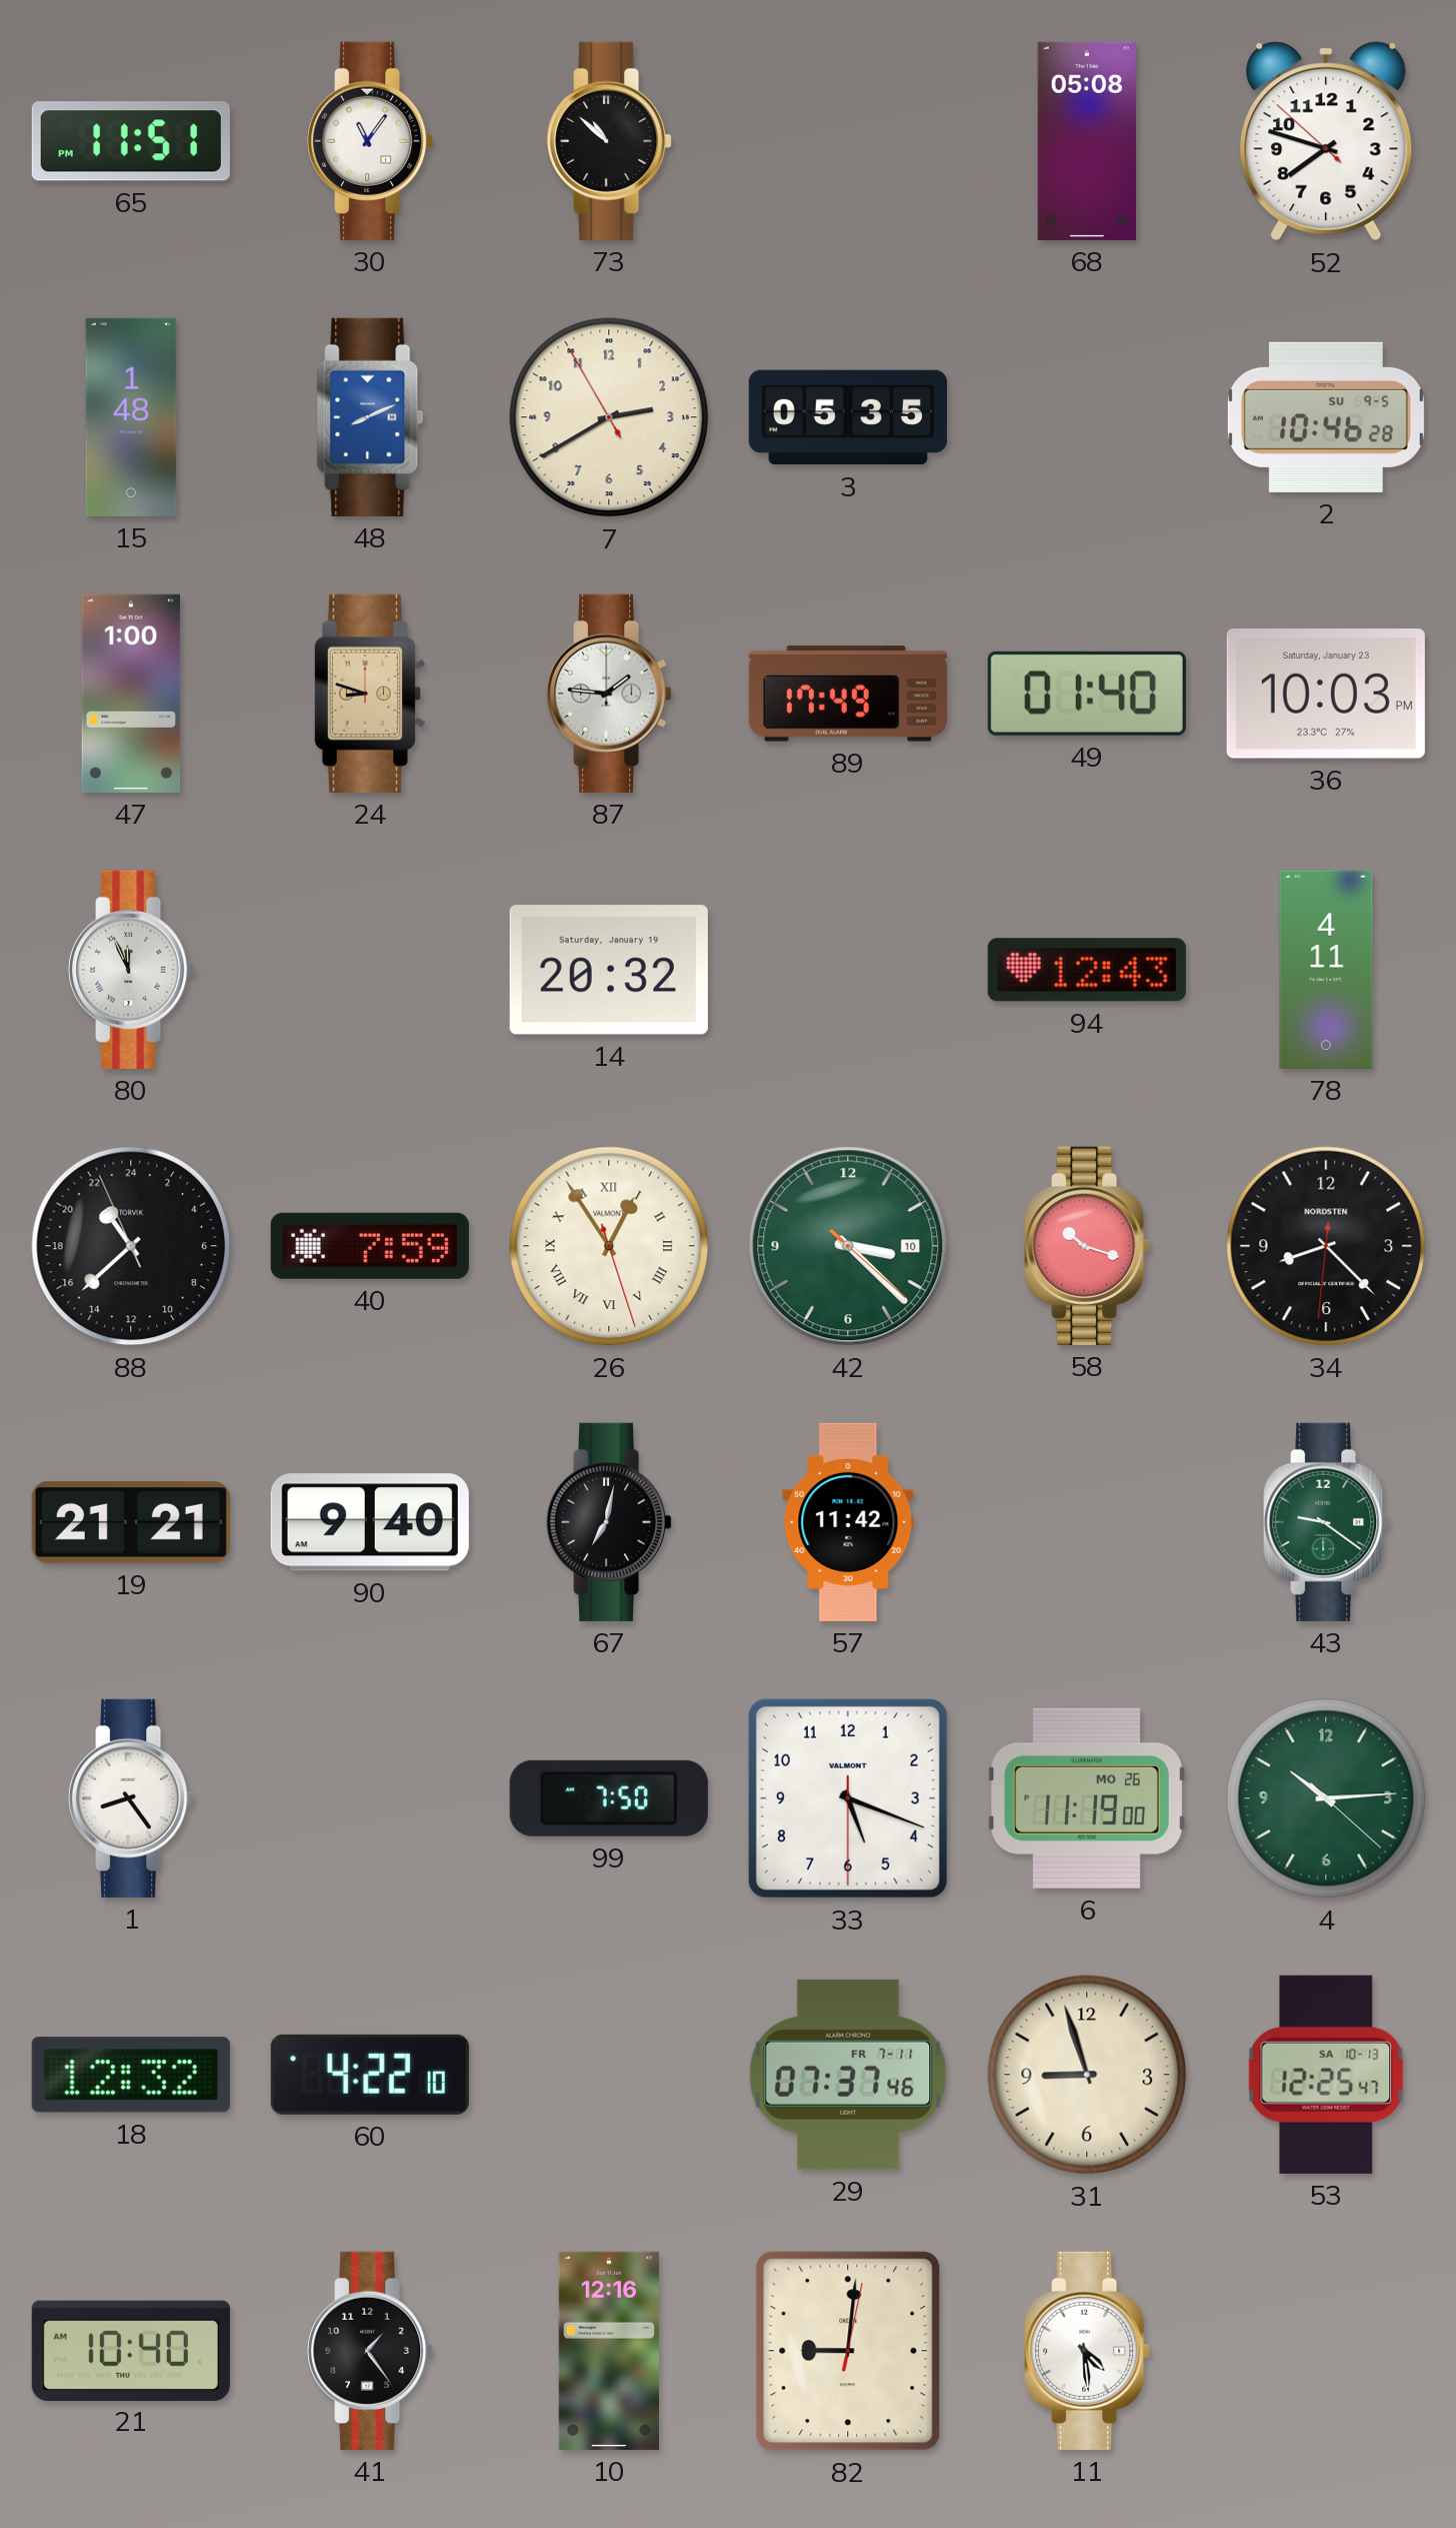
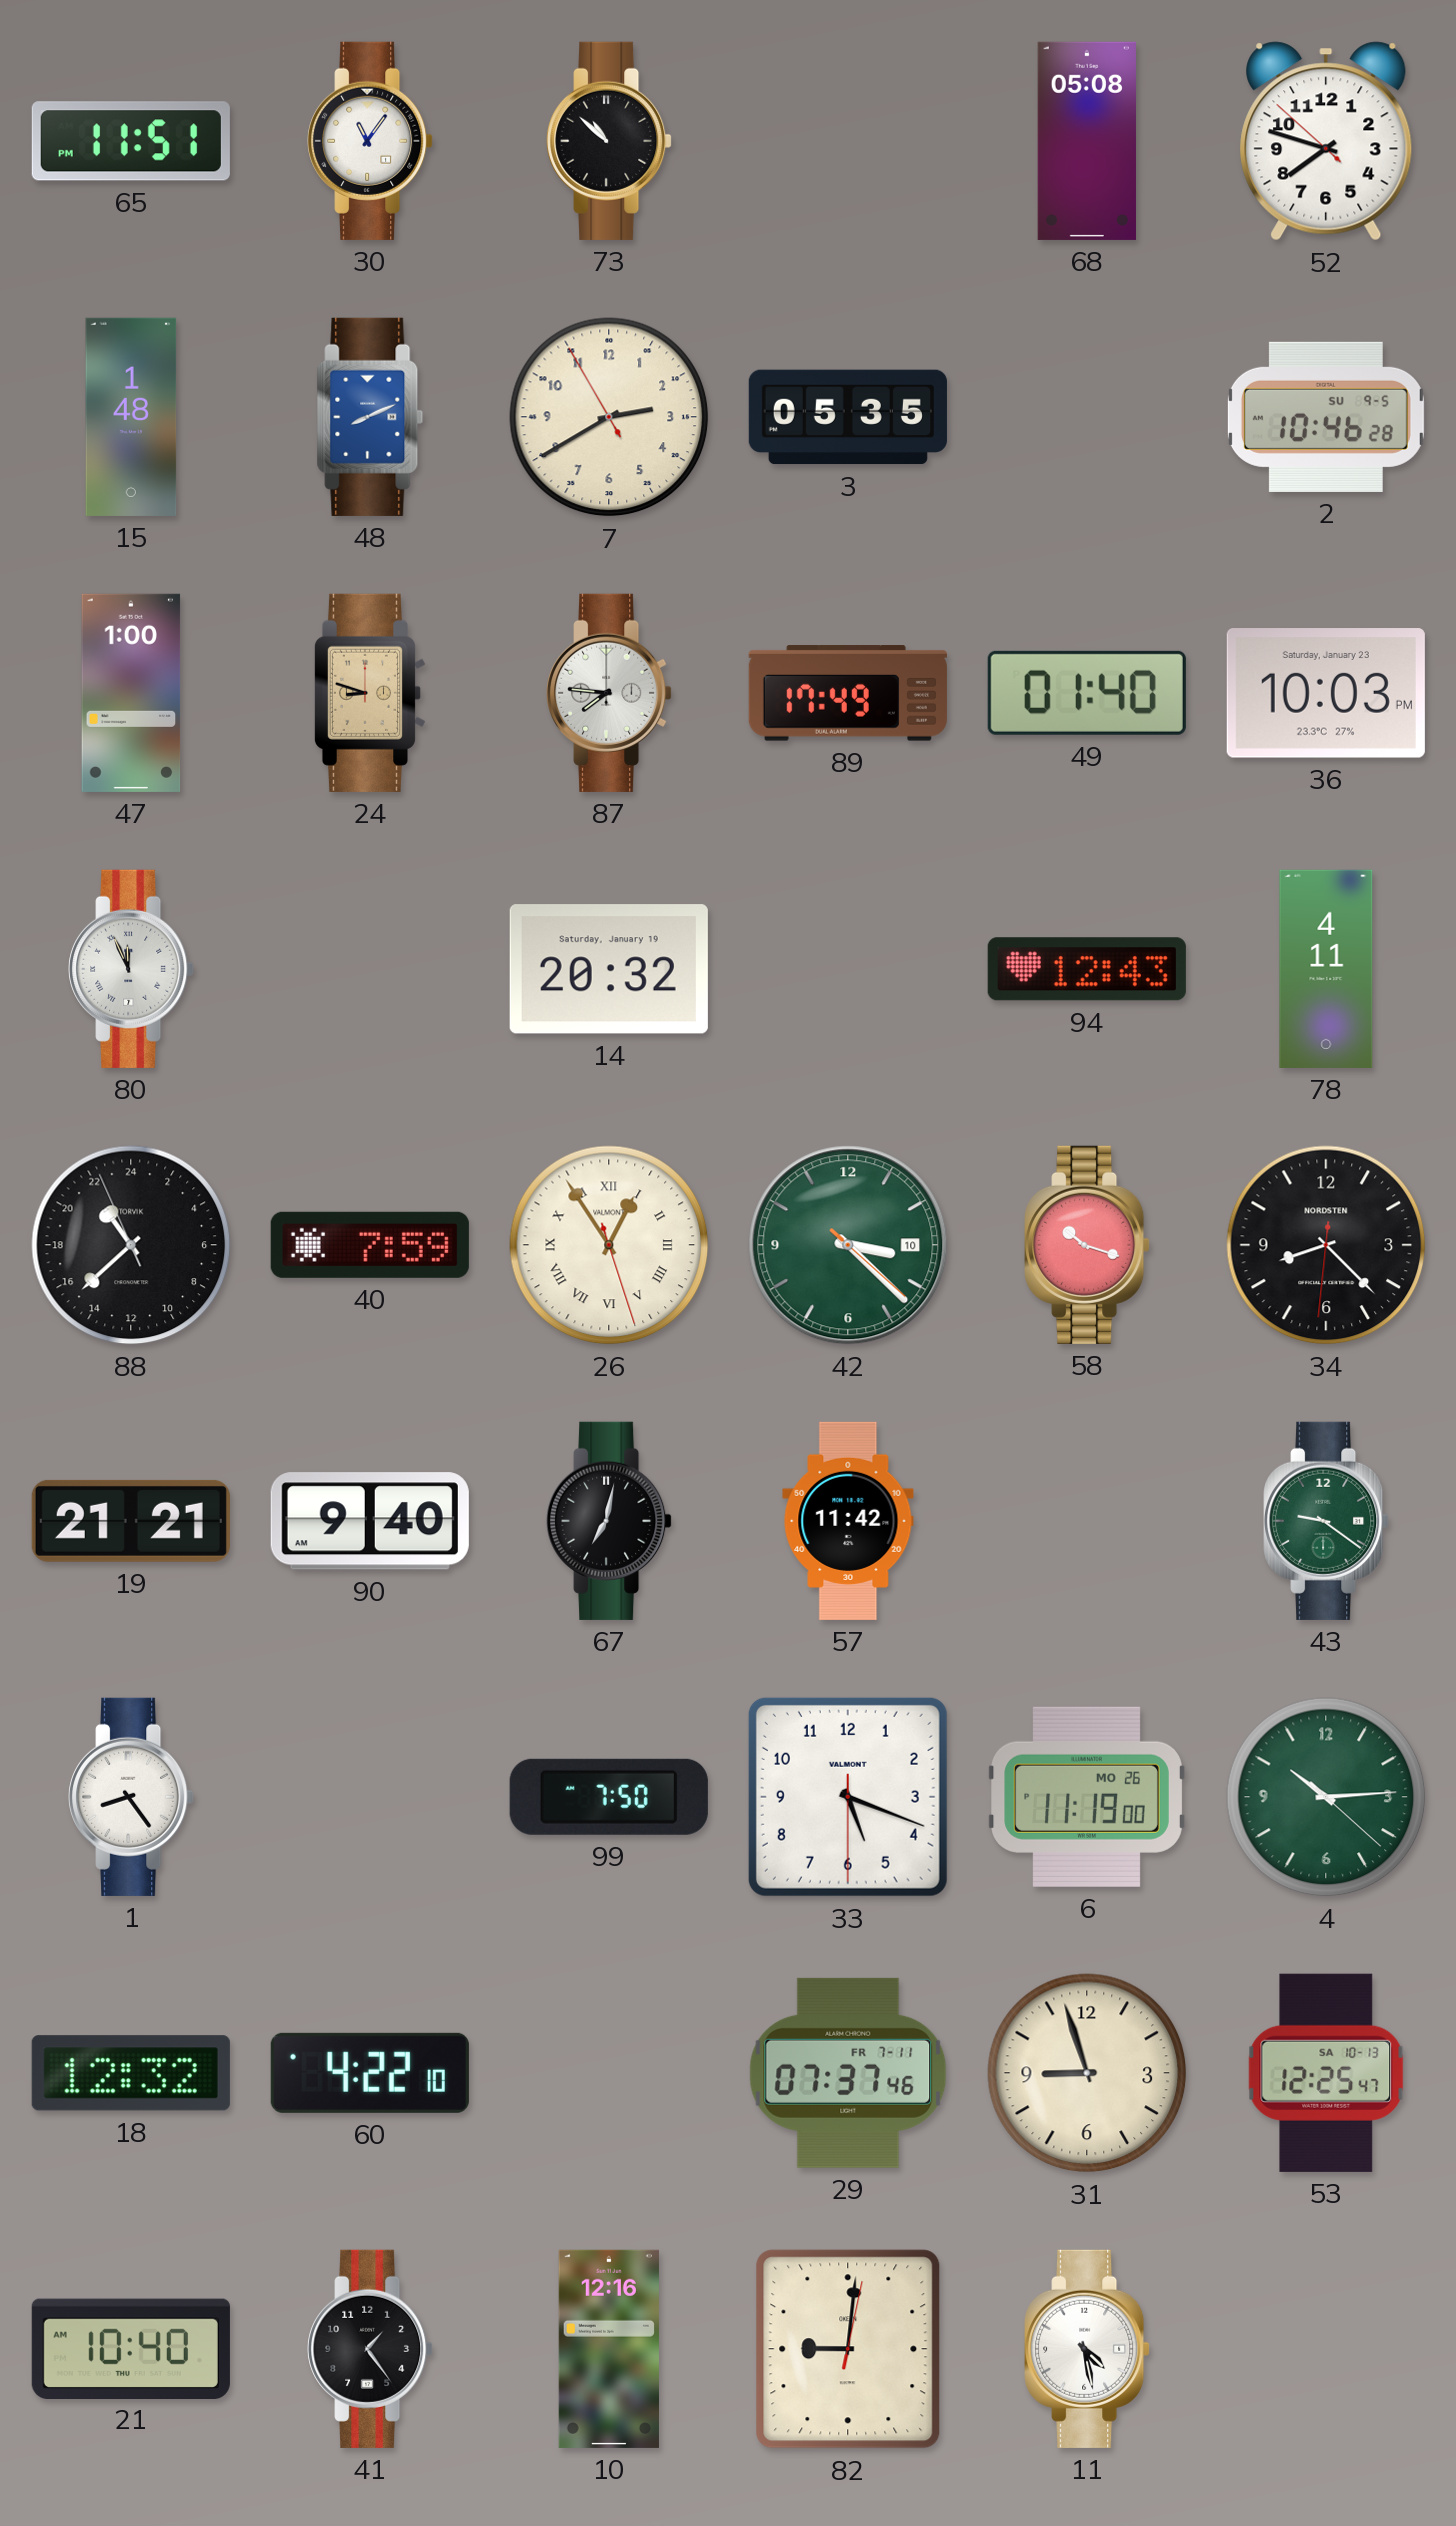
87: 1:46 -> 7:46
11: 4:29 -> 4:28
